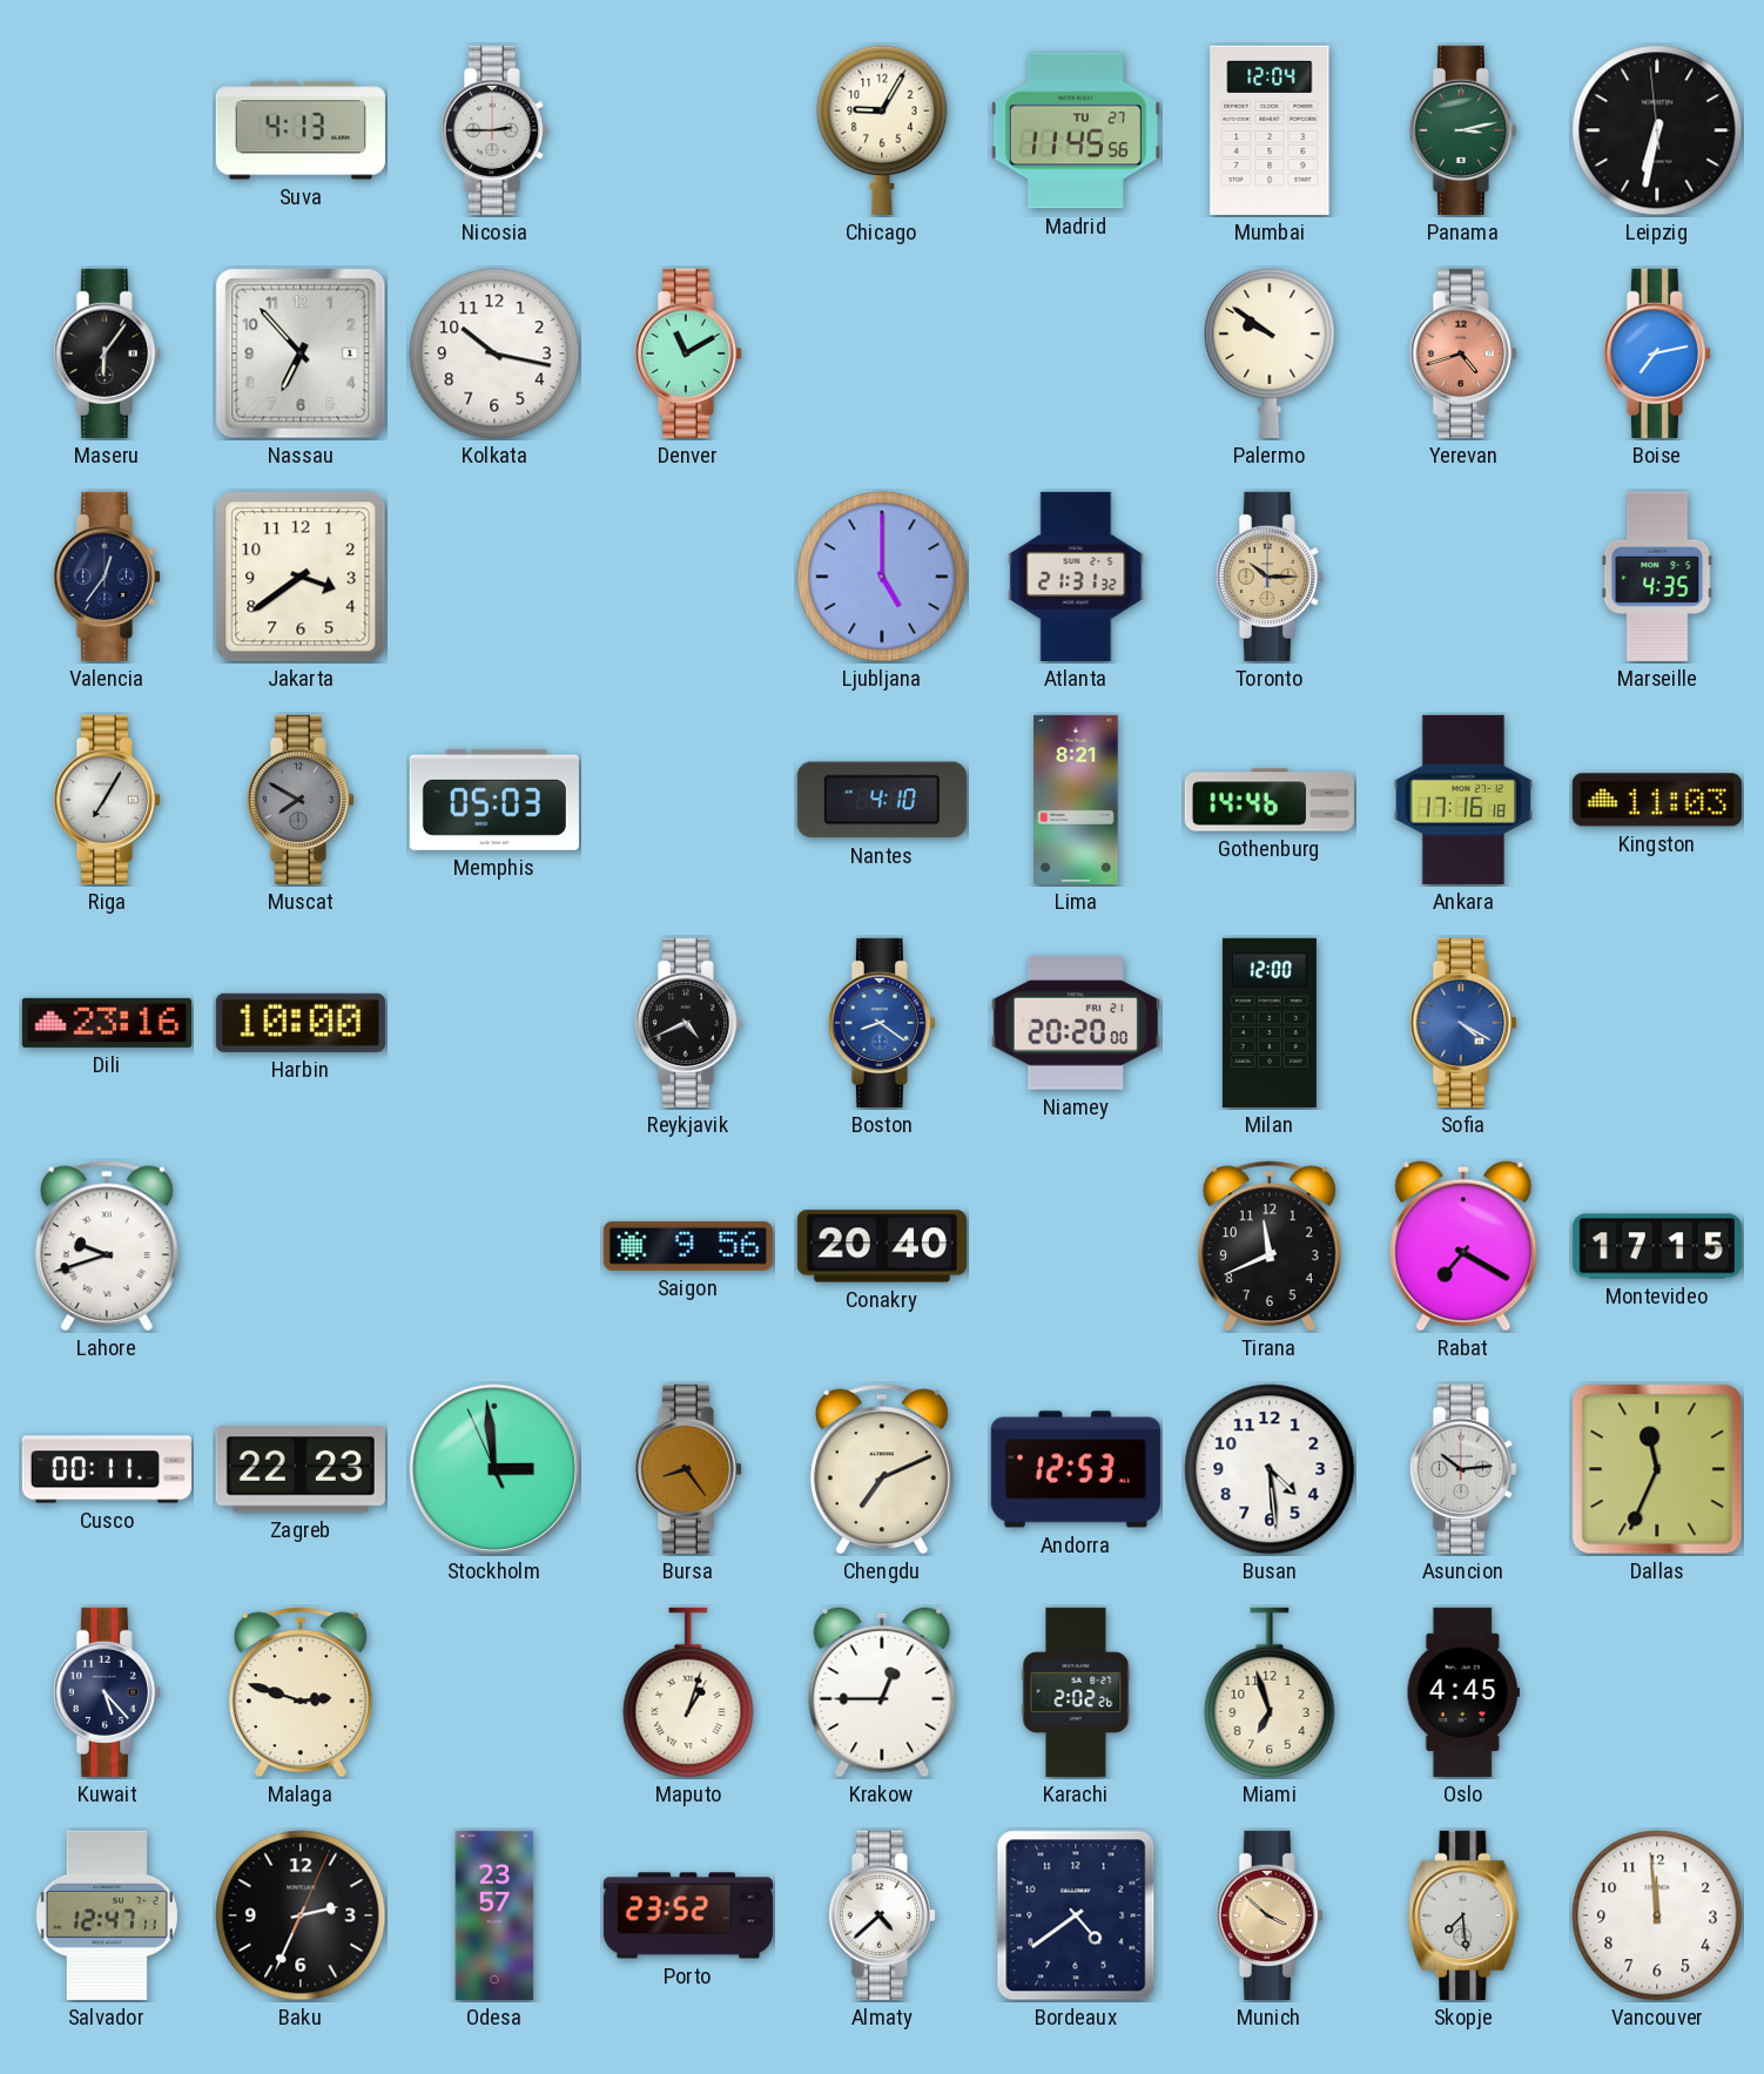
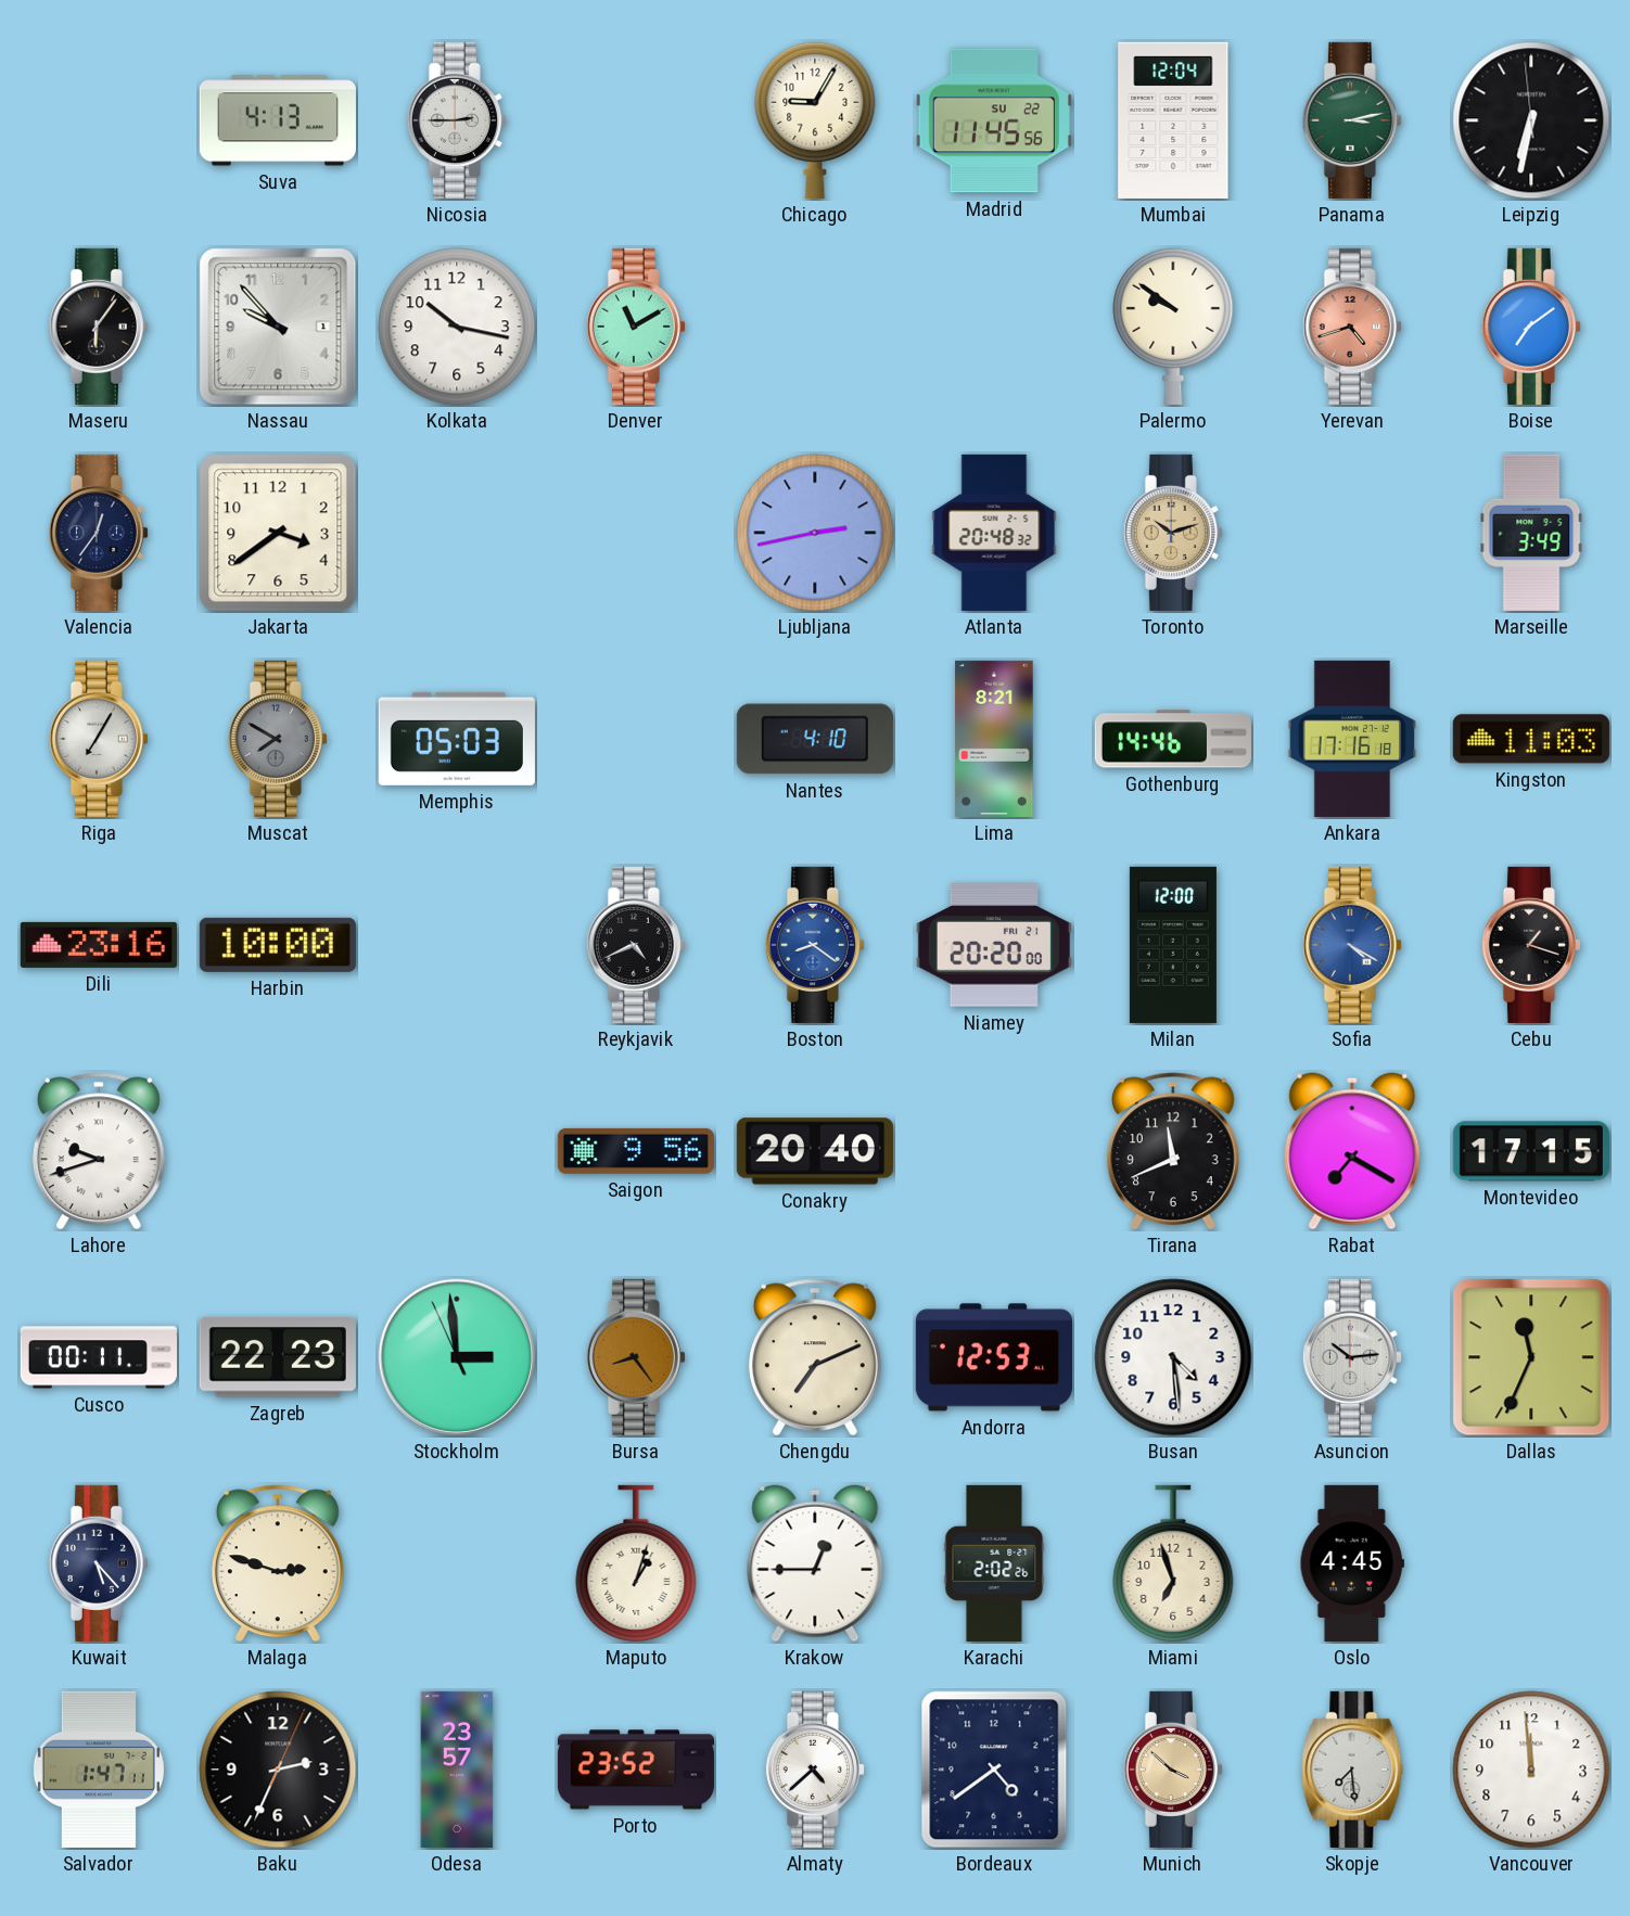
Madrid date: TU 27 -> SU 22
Nassau: 6:53 -> 9:53
Boise: 7:13 -> 7:09
Ljubljana: 5:00 -> 2:43
Atlanta: 21:31 -> 20:48
Toronto: 10:15 -> 10:12
Marseille: 4:35 -> 3:49
Cebu: none -> 1:18
Salvador: 12:47 -> 1:47
